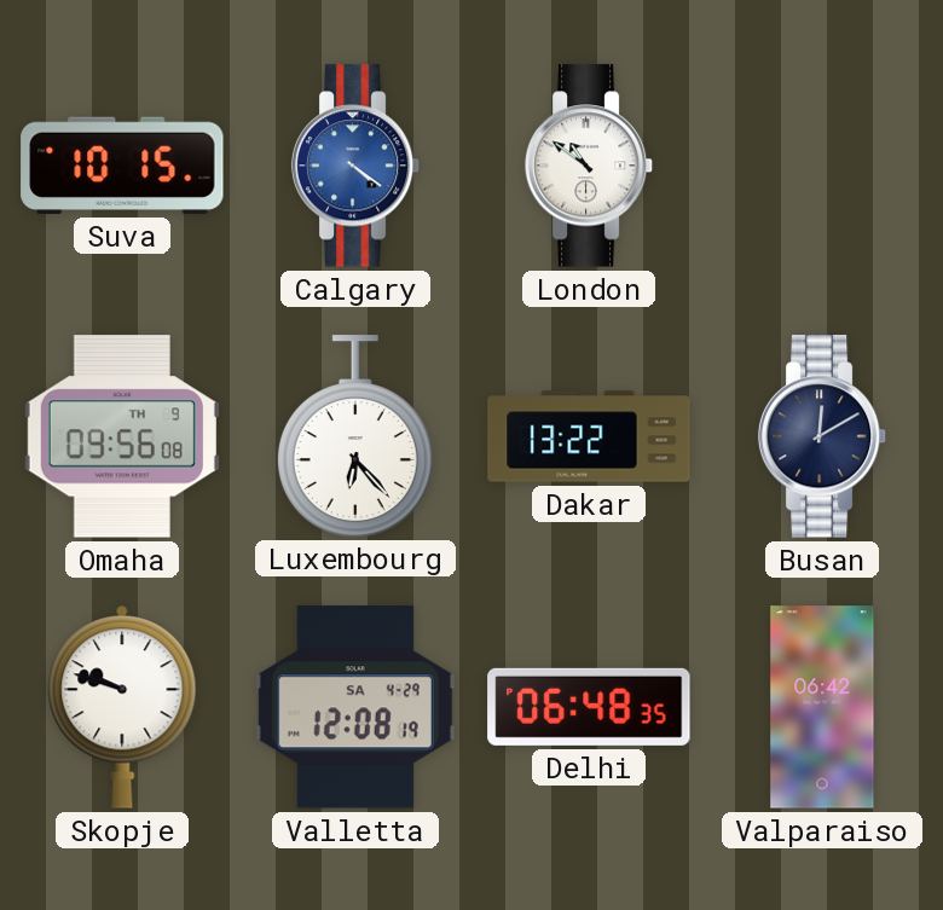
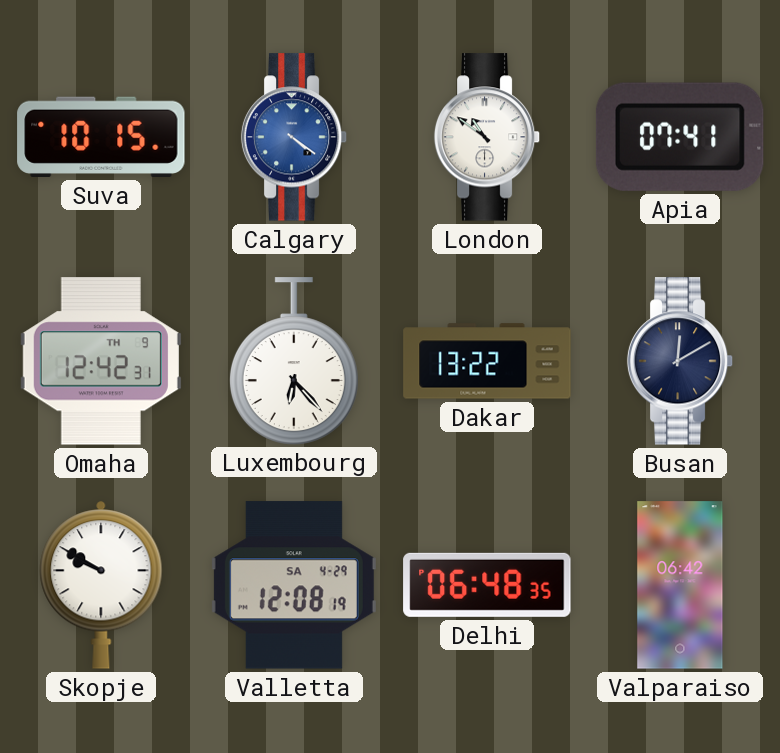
Apia: none -> 07:41
Omaha: 09:56 -> 12:42
Skopje: 9:48 -> 9:50
